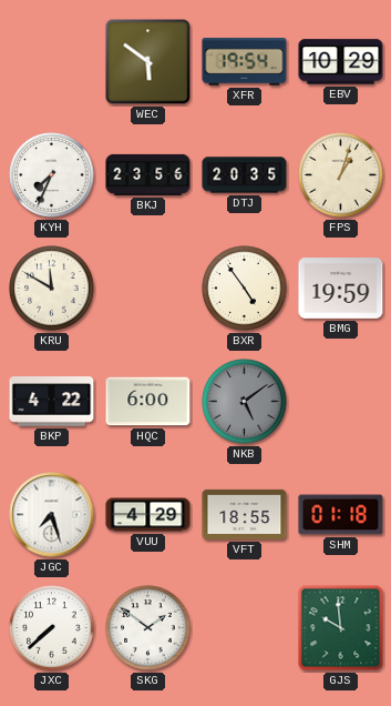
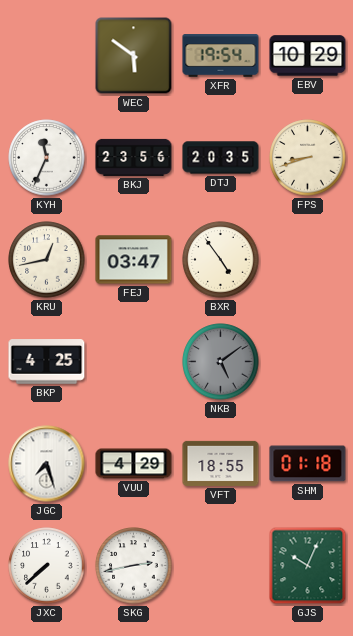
KYH: 7:34 -> 11:34
FPS: 1:03 -> 8:42
KRU: 11:50 -> 12:43
FEJ: none -> 03:47
BMG: 19:59 -> none
BKP: 4:22 -> 4:25
HQC: 6:00 -> none
SKG: 1:51 -> 2:43
GJS: 9:59 -> 10:04
